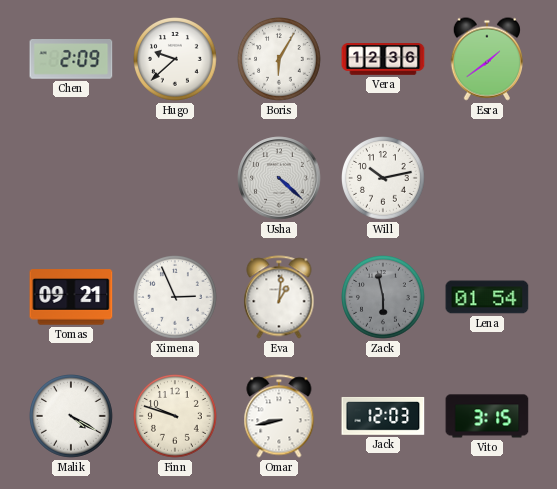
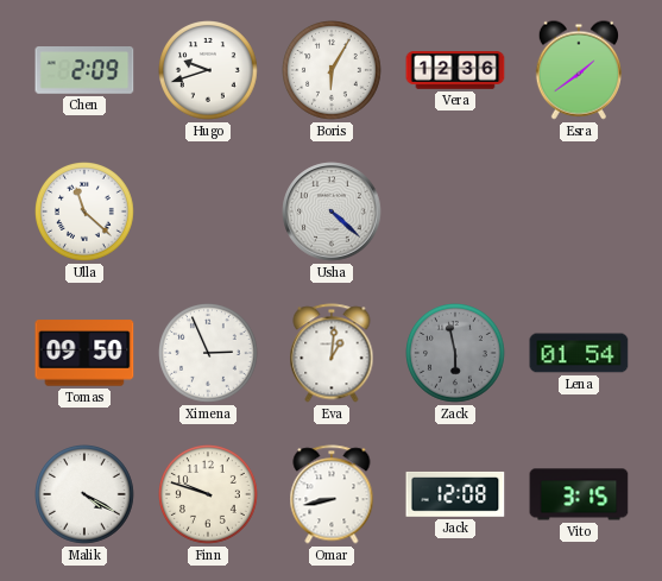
Hugo: 9:38 -> 9:42
Ulla: none -> 11:22
Will: 10:13 -> none
Tomas: 09:21 -> 09:50
Jack: 12:03 -> 12:08
